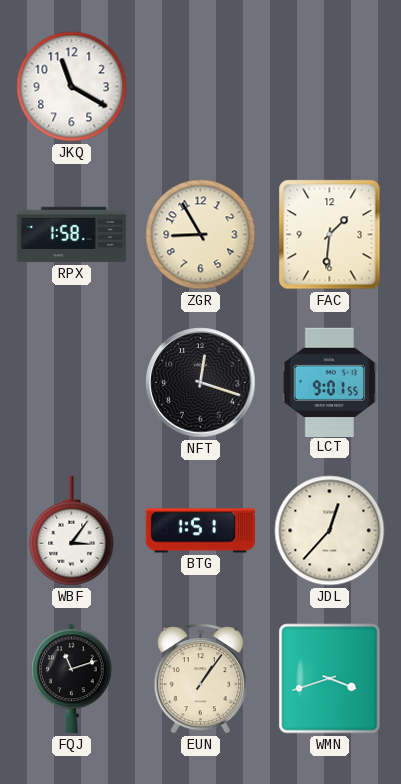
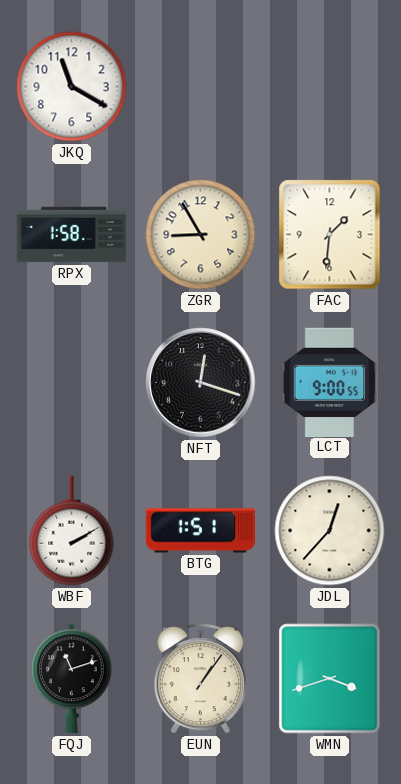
LCT: 9:01 -> 9:00
WBF: 3:06 -> 2:10
